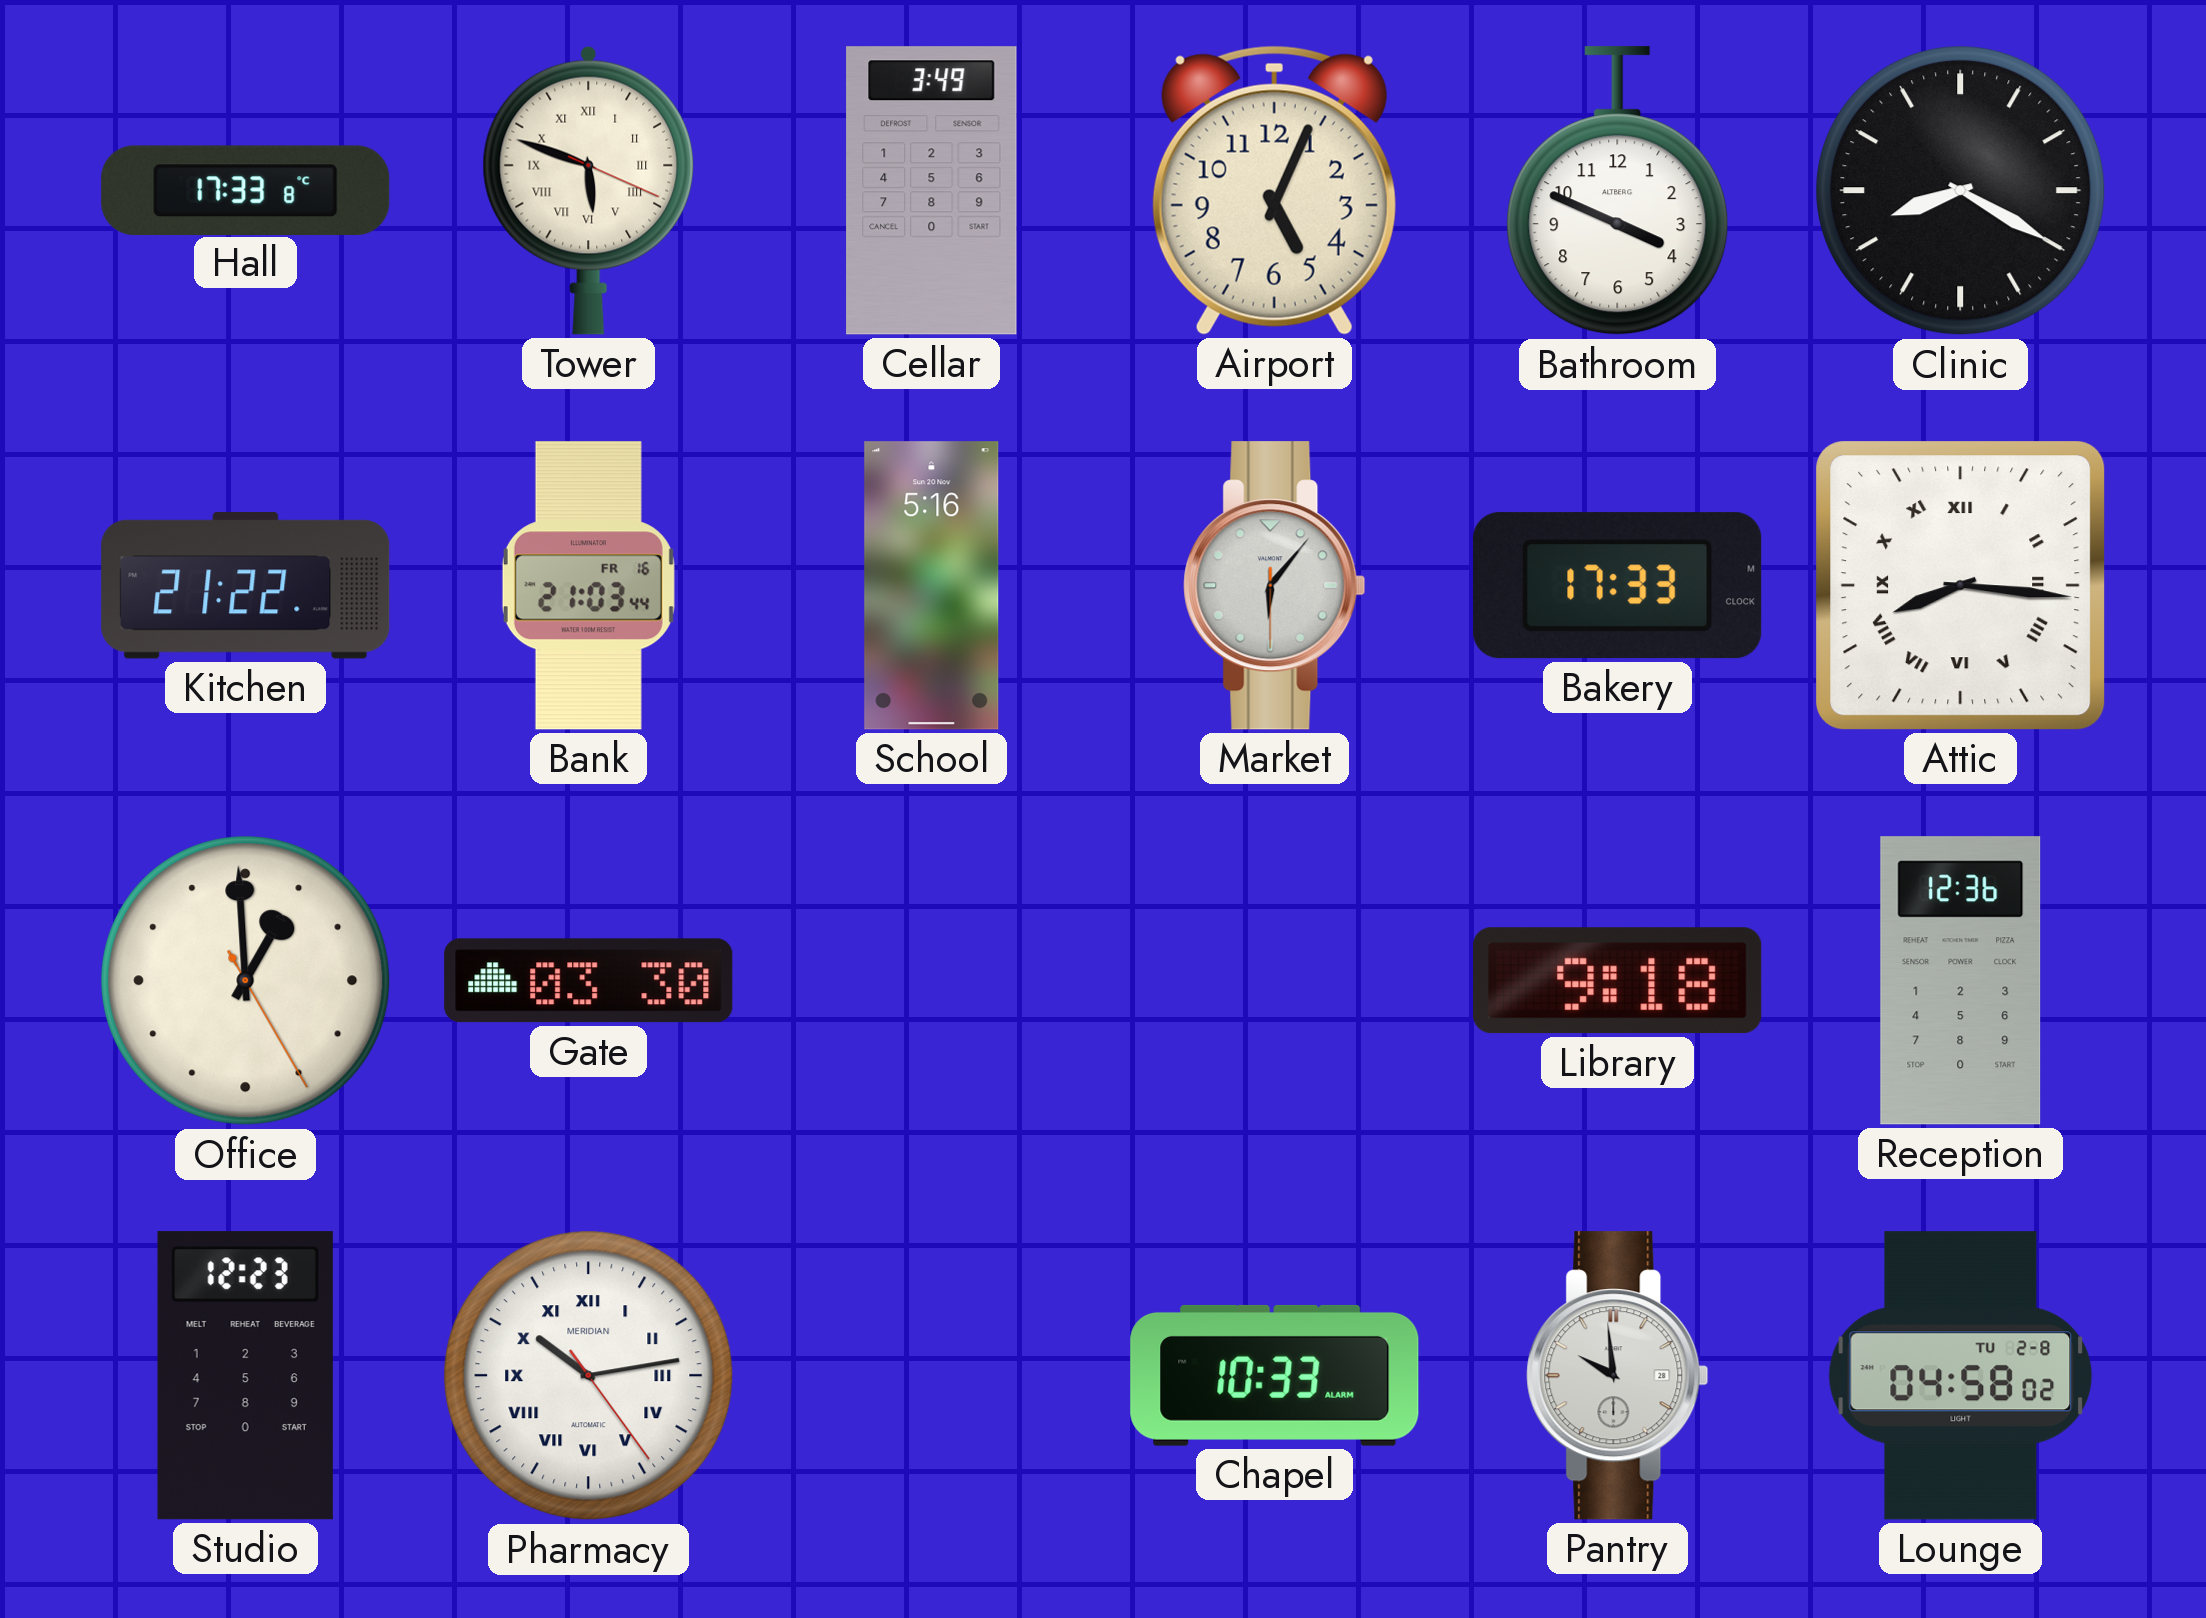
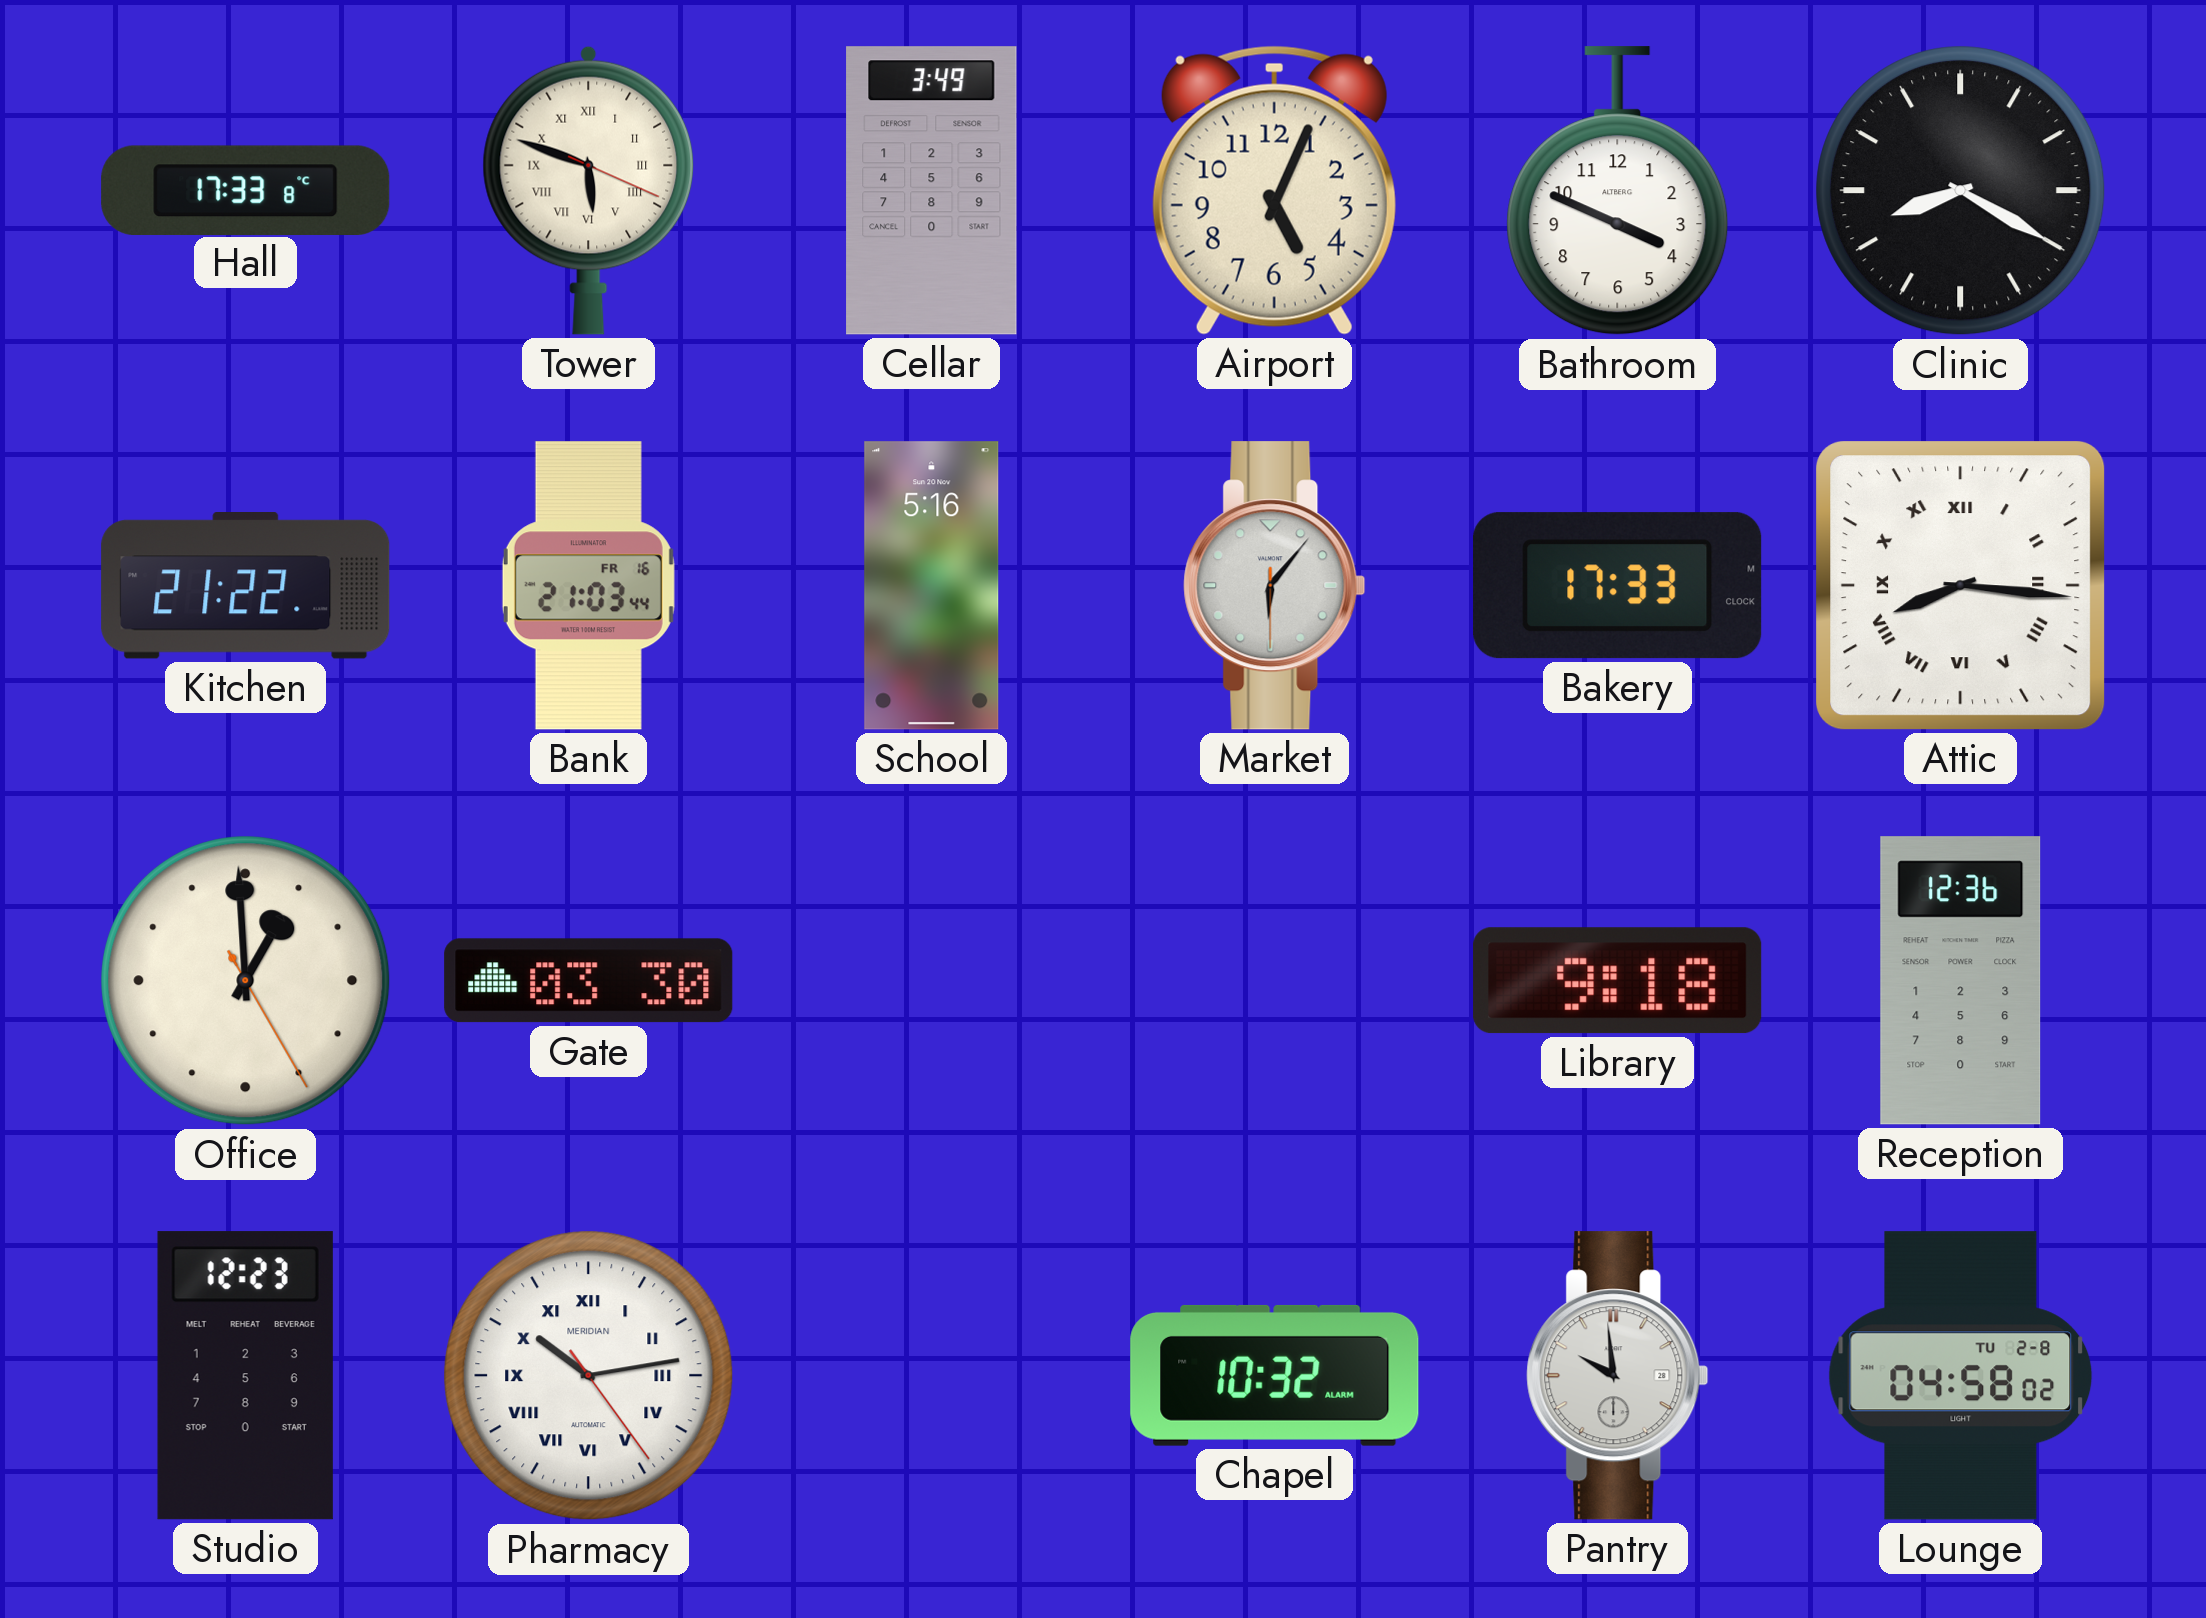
Chapel: 10:33 -> 10:32
